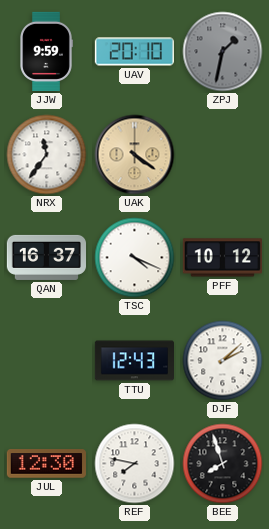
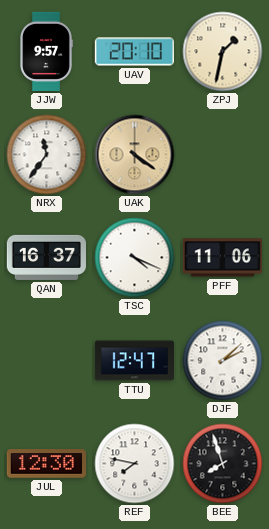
JJW: 9:59 -> 9:57
ZPJ dial: grey -> cream
PFF: 10:12 -> 11:06
TTU: 12:43 -> 12:47
